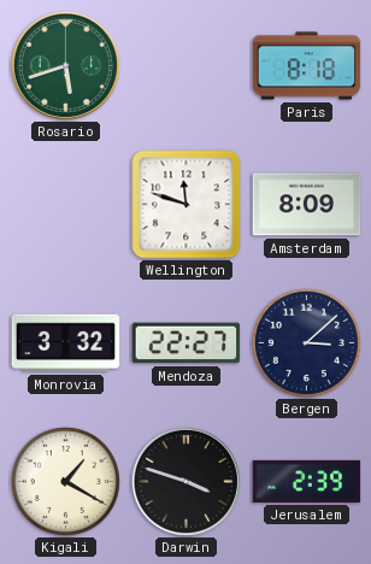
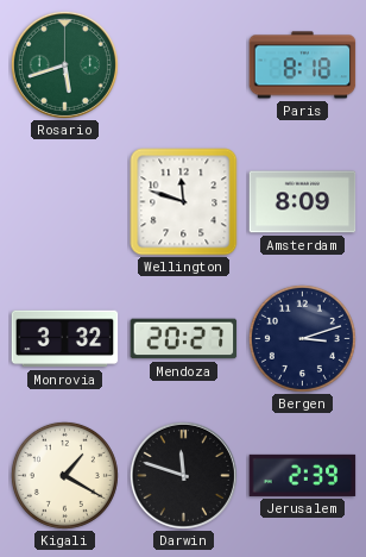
Mendoza: 22:27 -> 20:27
Bergen: 3:08 -> 3:12
Darwin: 3:48 -> 11:48
